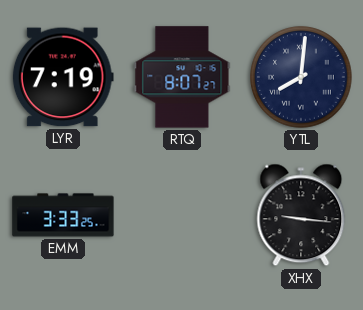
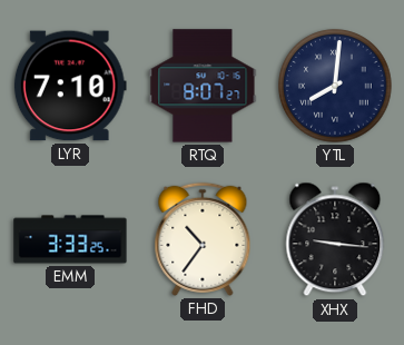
LYR: 7:19 -> 7:10
FHD: none -> 10:36
